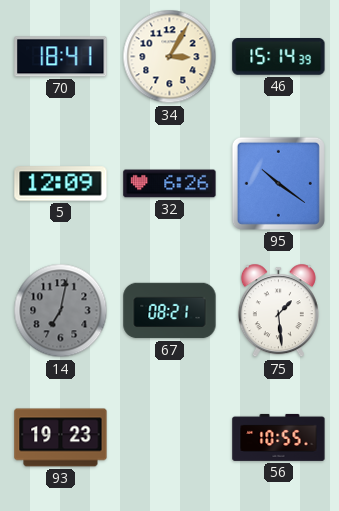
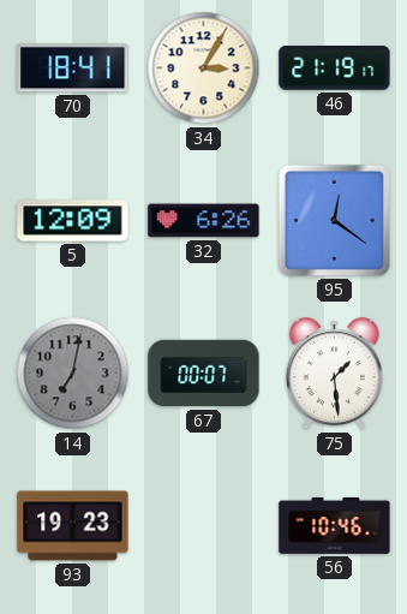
46: 15:14 -> 21:19
95: 10:21 -> 12:21
67: 08:21 -> 00:07
56: 10:55 -> 10:46
